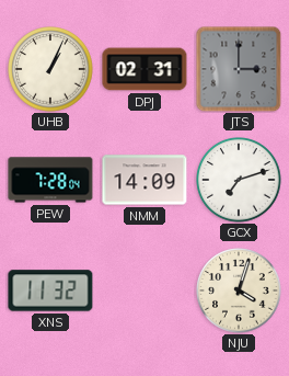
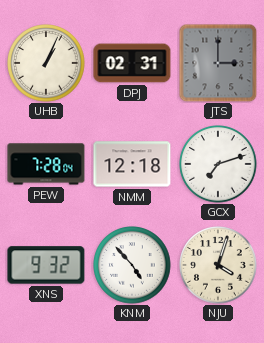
NMM: 14:09 -> 12:18
XNS: 11:32 -> 9:32
KNM: none -> 4:53
